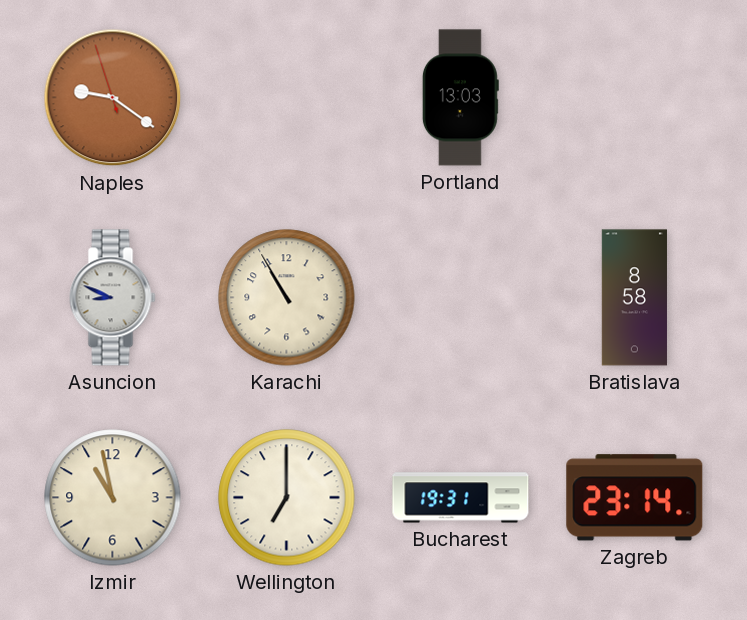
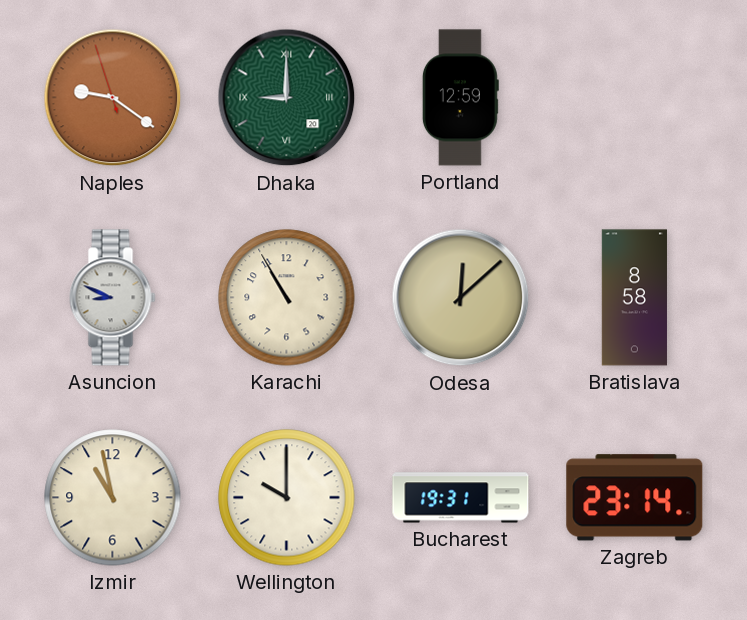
Dhaka: none -> 9:00
Portland: 13:03 -> 12:59
Odesa: none -> 12:08
Wellington: 7:00 -> 10:00
